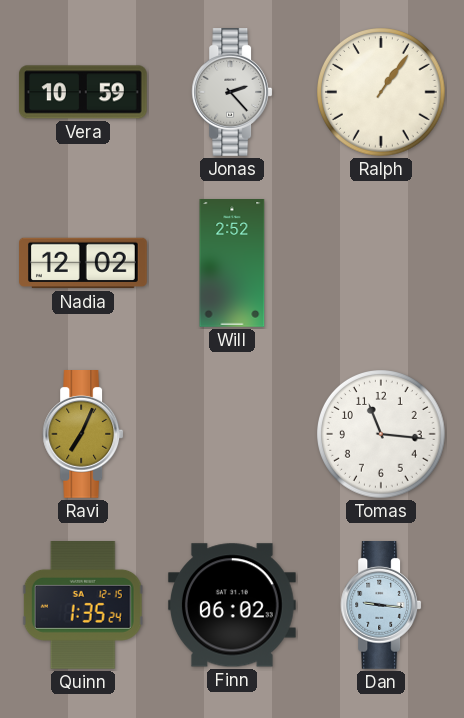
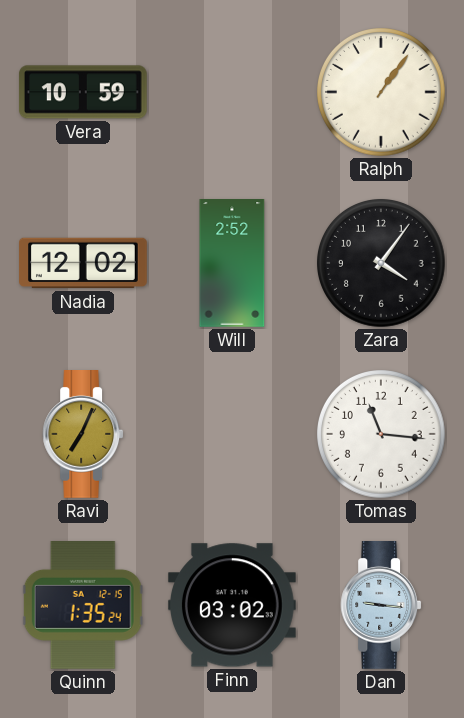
Jonas: 2:23 -> none
Zara: none -> 4:06
Finn: 06:02 -> 03:02
